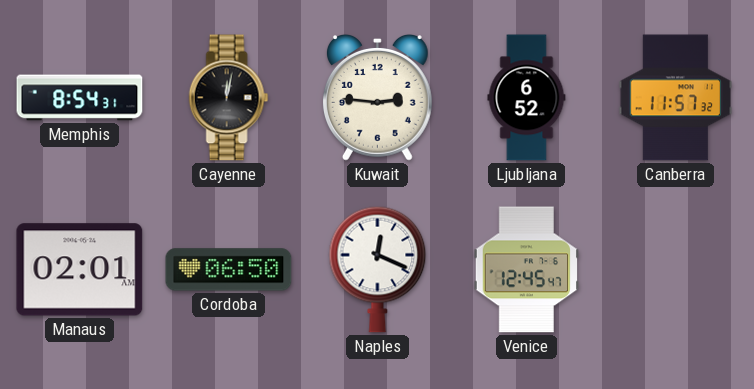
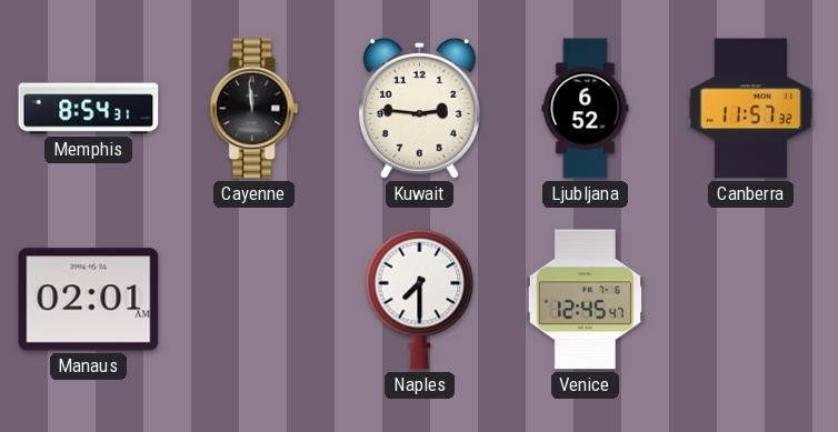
Cayenne: 12:02 -> 11:59
Cordoba: 06:50 -> none
Naples: 12:19 -> 7:30
